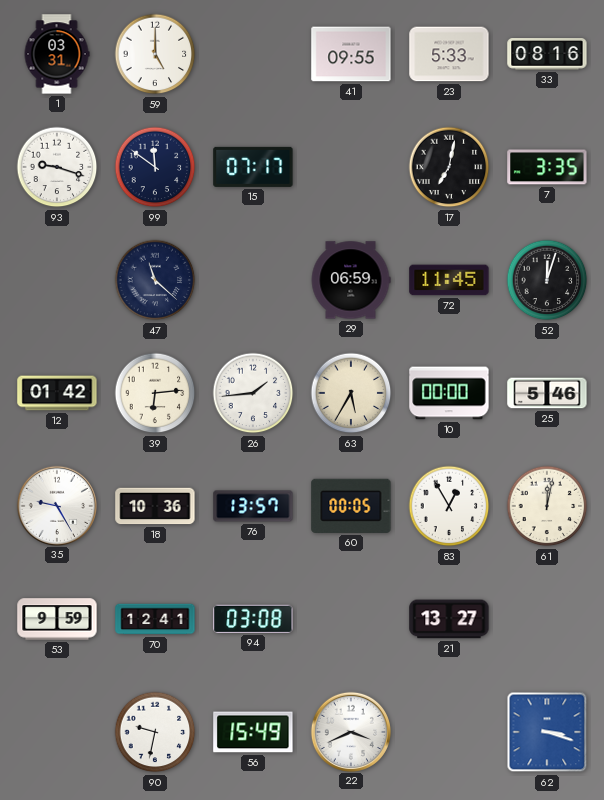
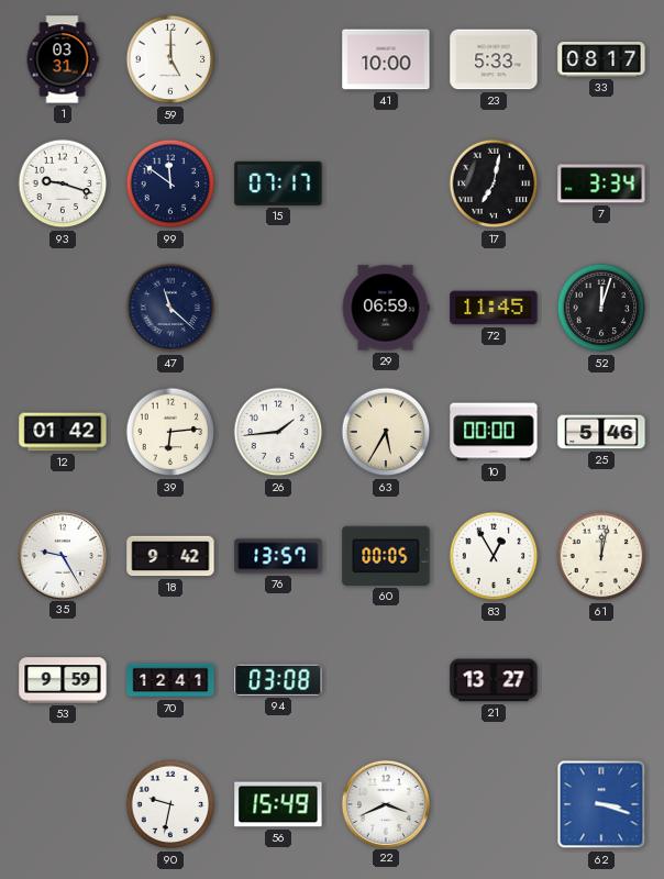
41: 09:55 -> 10:00
33: 08:16 -> 08:17
7: 3:35 -> 3:34
18: 10:36 -> 9:42
